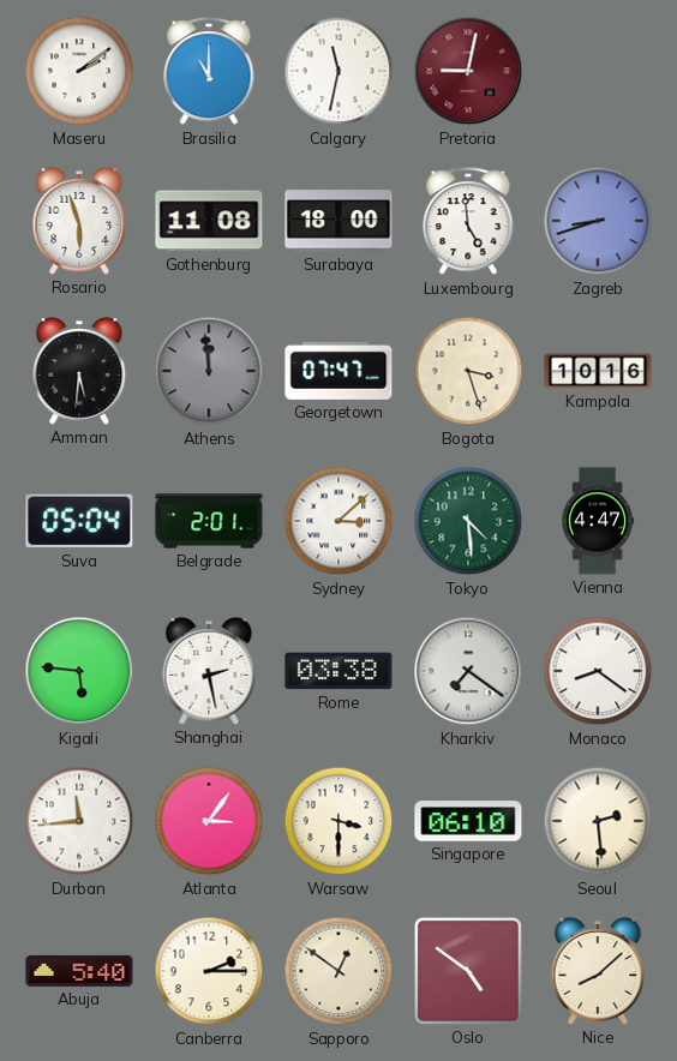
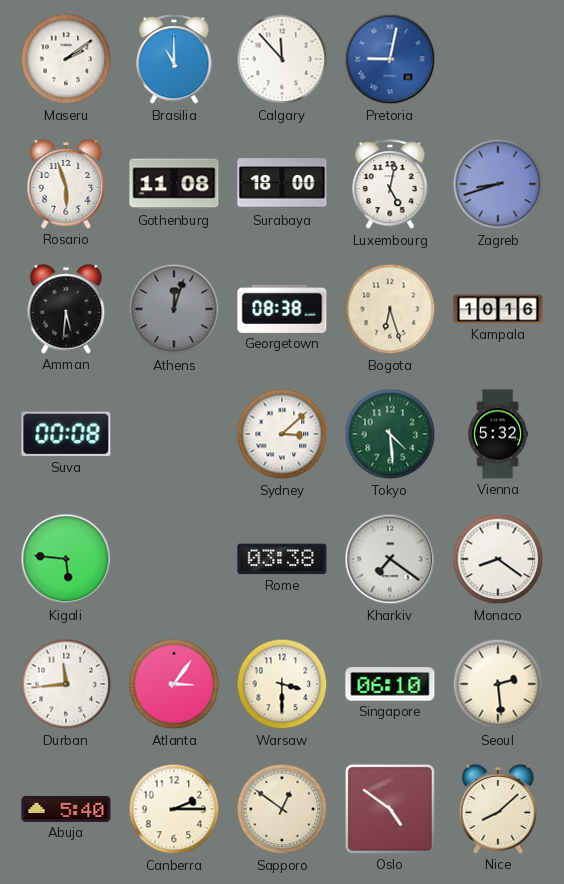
Calgary: 11:32 -> 11:53
Pretoria dial: burgundy -> blue
Luxembourg: 4:59 -> 5:02
Athens: 11:59 -> 12:03
Georgetown: 07:47 -> 08:38
Bogota: 3:27 -> 6:27
Suva: 05:04 -> 00:08
Belgrade: 2:01 -> none
Vienna: 4:47 -> 5:32
Shanghai: 2:28 -> none
